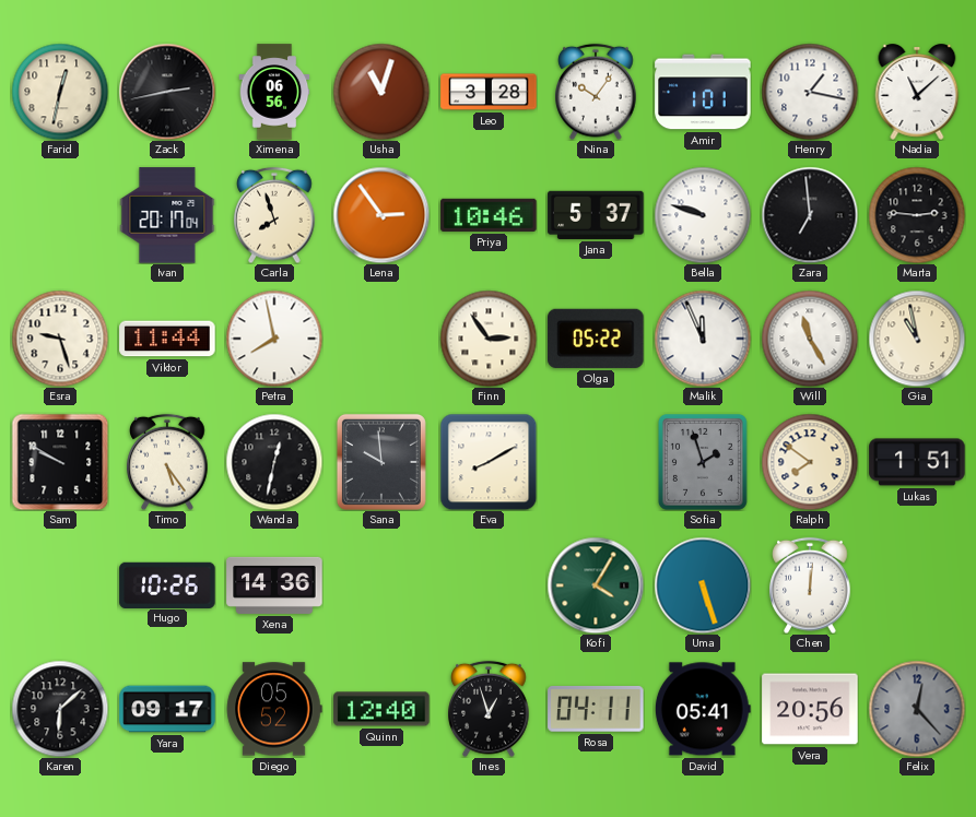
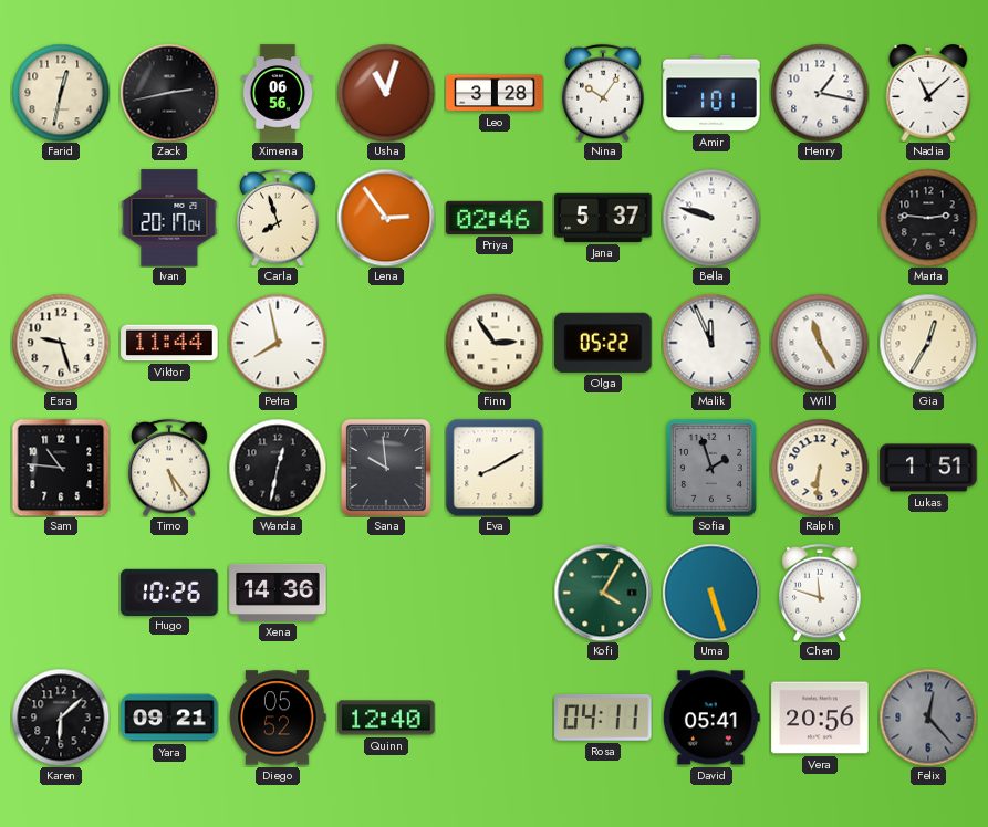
Priya: 10:46 -> 02:46
Zara: 6:59 -> none
Gia: 10:58 -> 12:35
Sam: 9:50 -> 10:46
Ralph: 7:51 -> 6:31
Chen: 12:01 -> 11:48
Yara: 09:17 -> 09:21
Ines: 12:57 -> none
